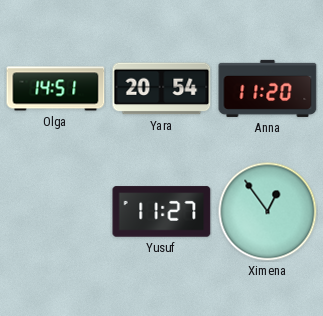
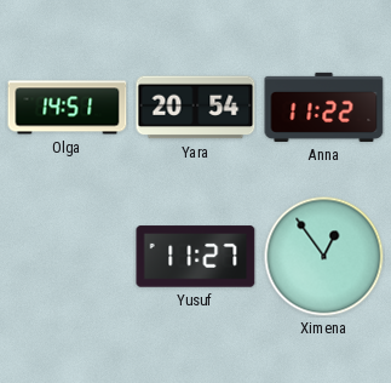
Anna: 11:20 -> 11:22
